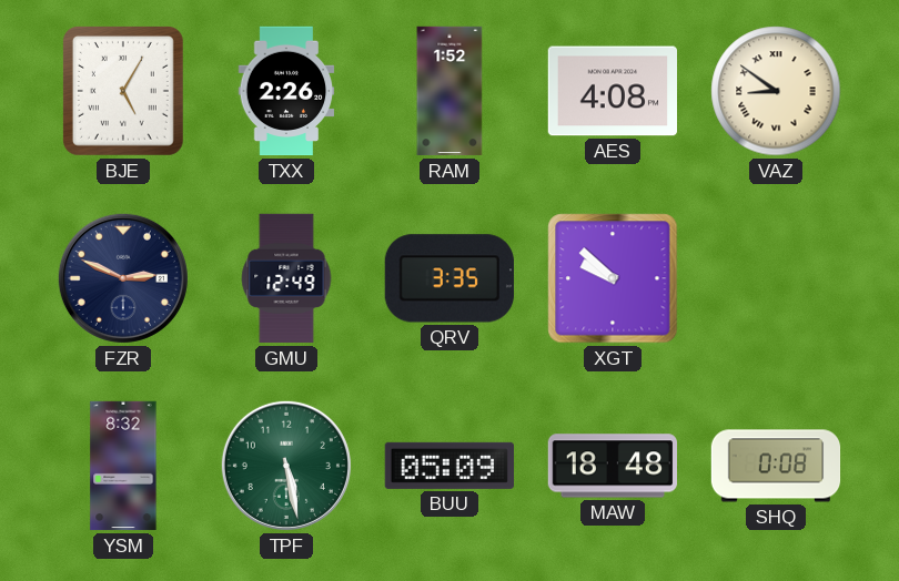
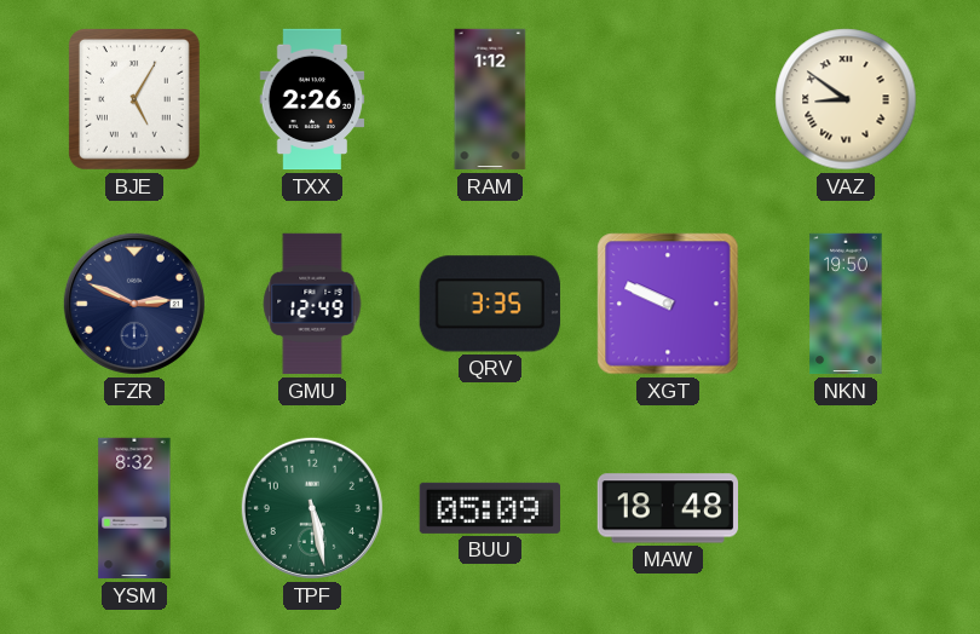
RAM: 1:52 -> 1:12
AES: 4:08 -> none
XGT: 9:52 -> 9:49
NKN: none -> 19:50
SHQ: 0:08 -> none
